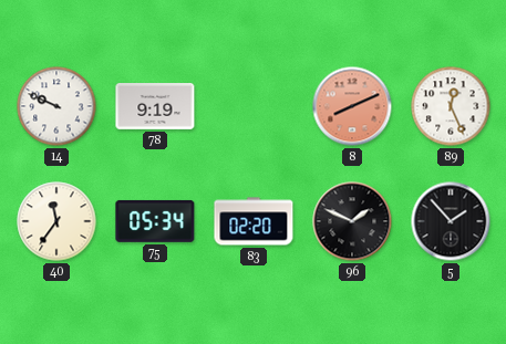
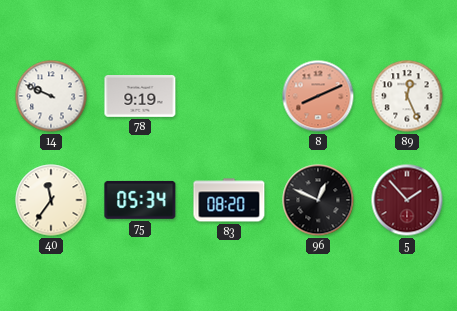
83: 02:20 -> 08:20
96: 1:49 -> 12:49
5 dial: black -> burgundy
